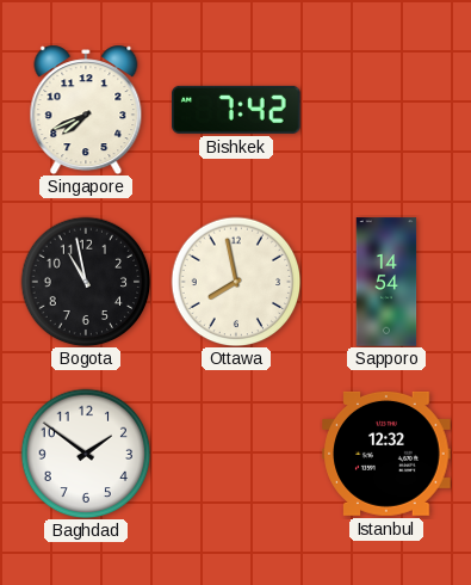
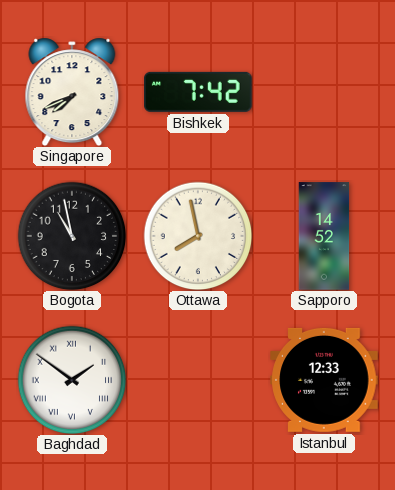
Sapporo: 14:54 -> 14:52
Baghdad numerals: Arabic -> Roman
Istanbul: 12:32 -> 12:33
